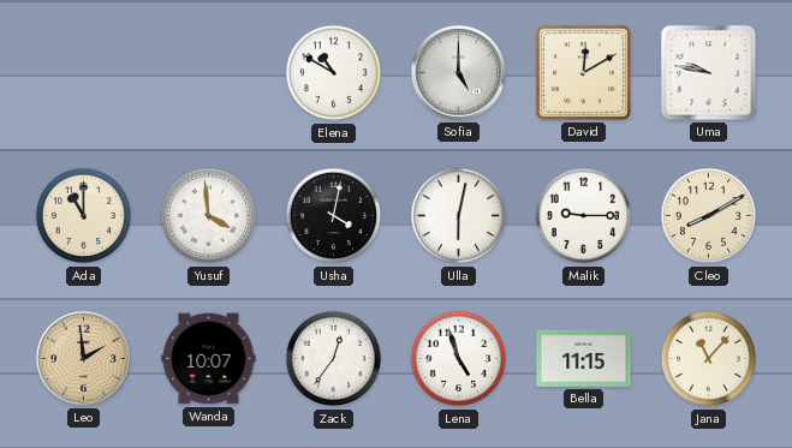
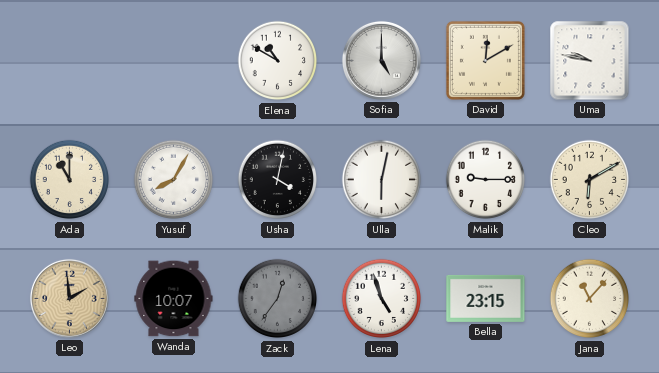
Yusuf: 3:59 -> 8:05
Cleo: 8:10 -> 6:10
Zack dial: white -> grey
Bella: 11:15 -> 23:15
